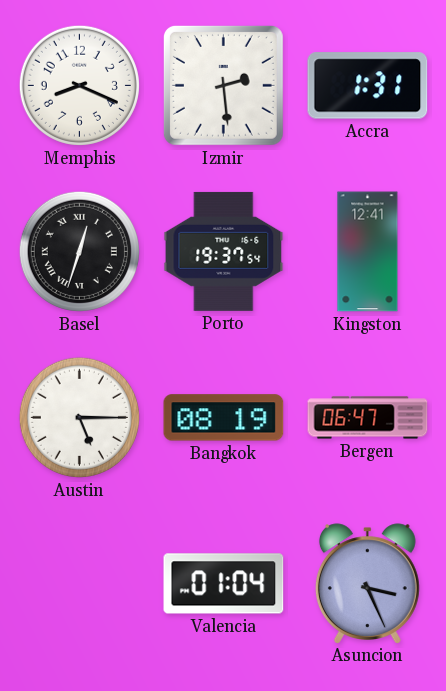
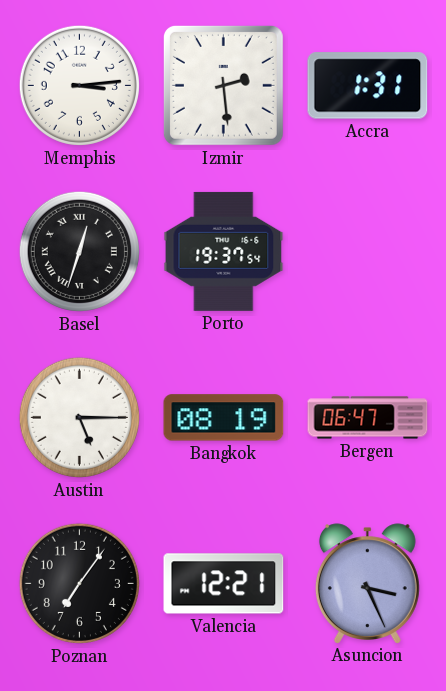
Memphis: 8:19 -> 3:14
Kingston: 12:41 -> none
Poznan: none -> 7:06
Valencia: 01:04 -> 12:21
